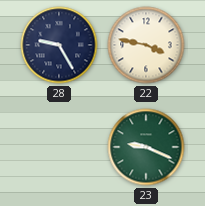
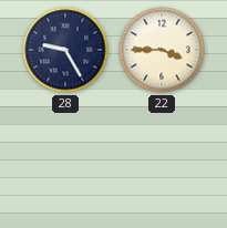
22: 3:47 -> 3:45
23: 9:19 -> none
